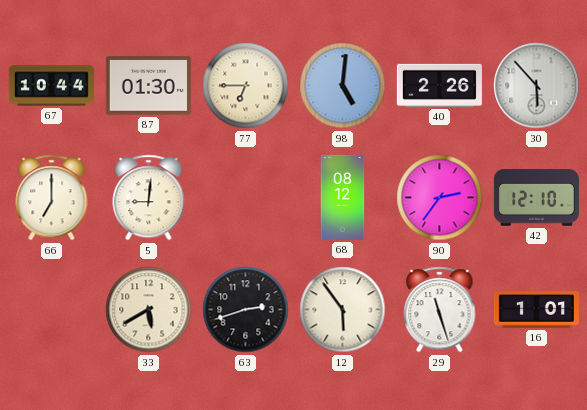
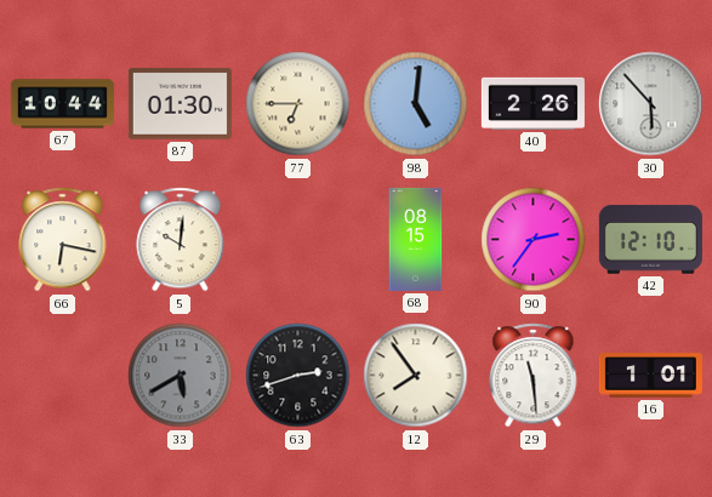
66: 7:00 -> 6:17
5: 9:01 -> 10:01
68: 08:12 -> 08:15
33 dial: cream -> grey
12: 5:54 -> 7:54
29: 11:27 -> 11:29
